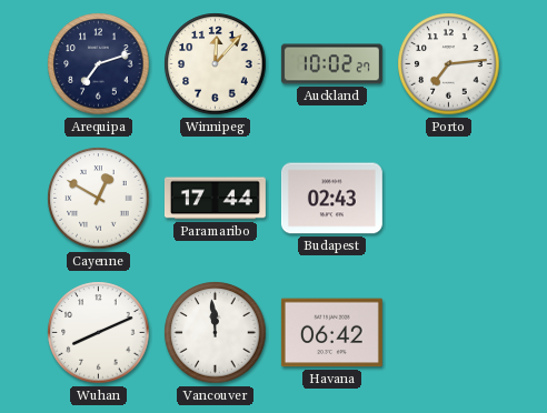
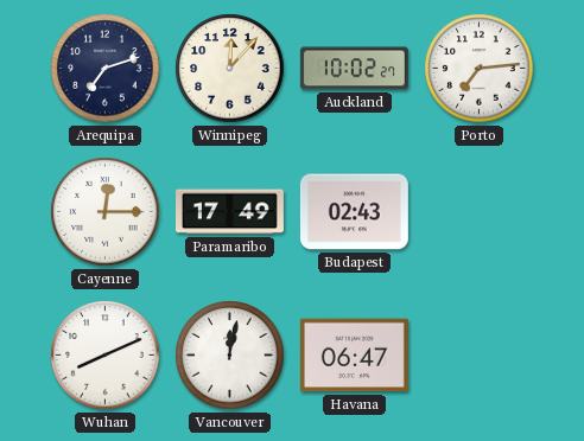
Cayenne: 12:50 -> 12:15
Paramaribo: 17:44 -> 17:49
Vancouver: 11:59 -> 12:02
Havana: 06:42 -> 06:47
